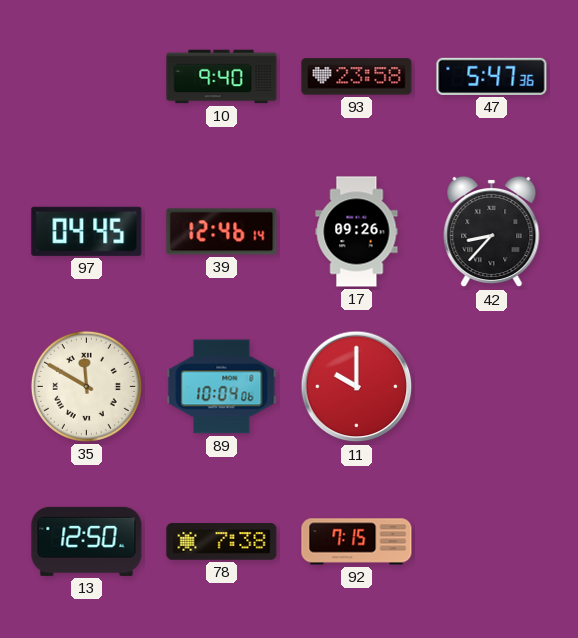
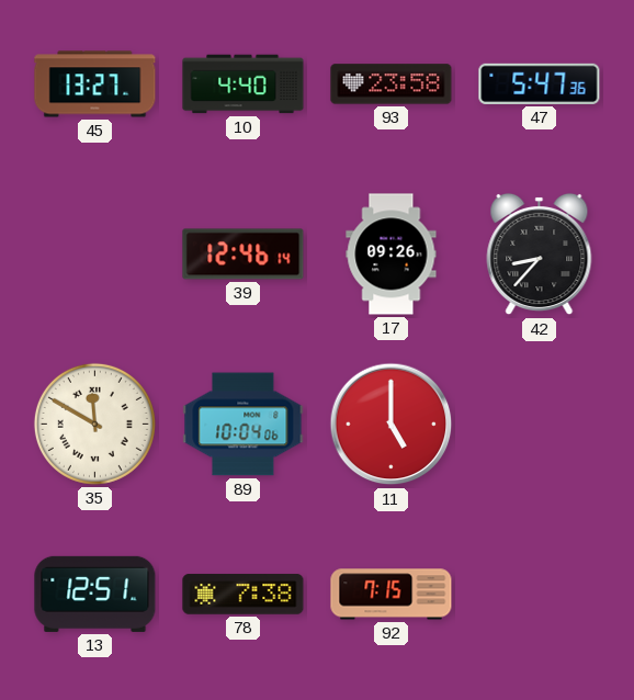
45: none -> 13:27
10: 9:40 -> 4:40
97: 04:45 -> none
11: 10:00 -> 5:00
13: 12:50 -> 12:51
